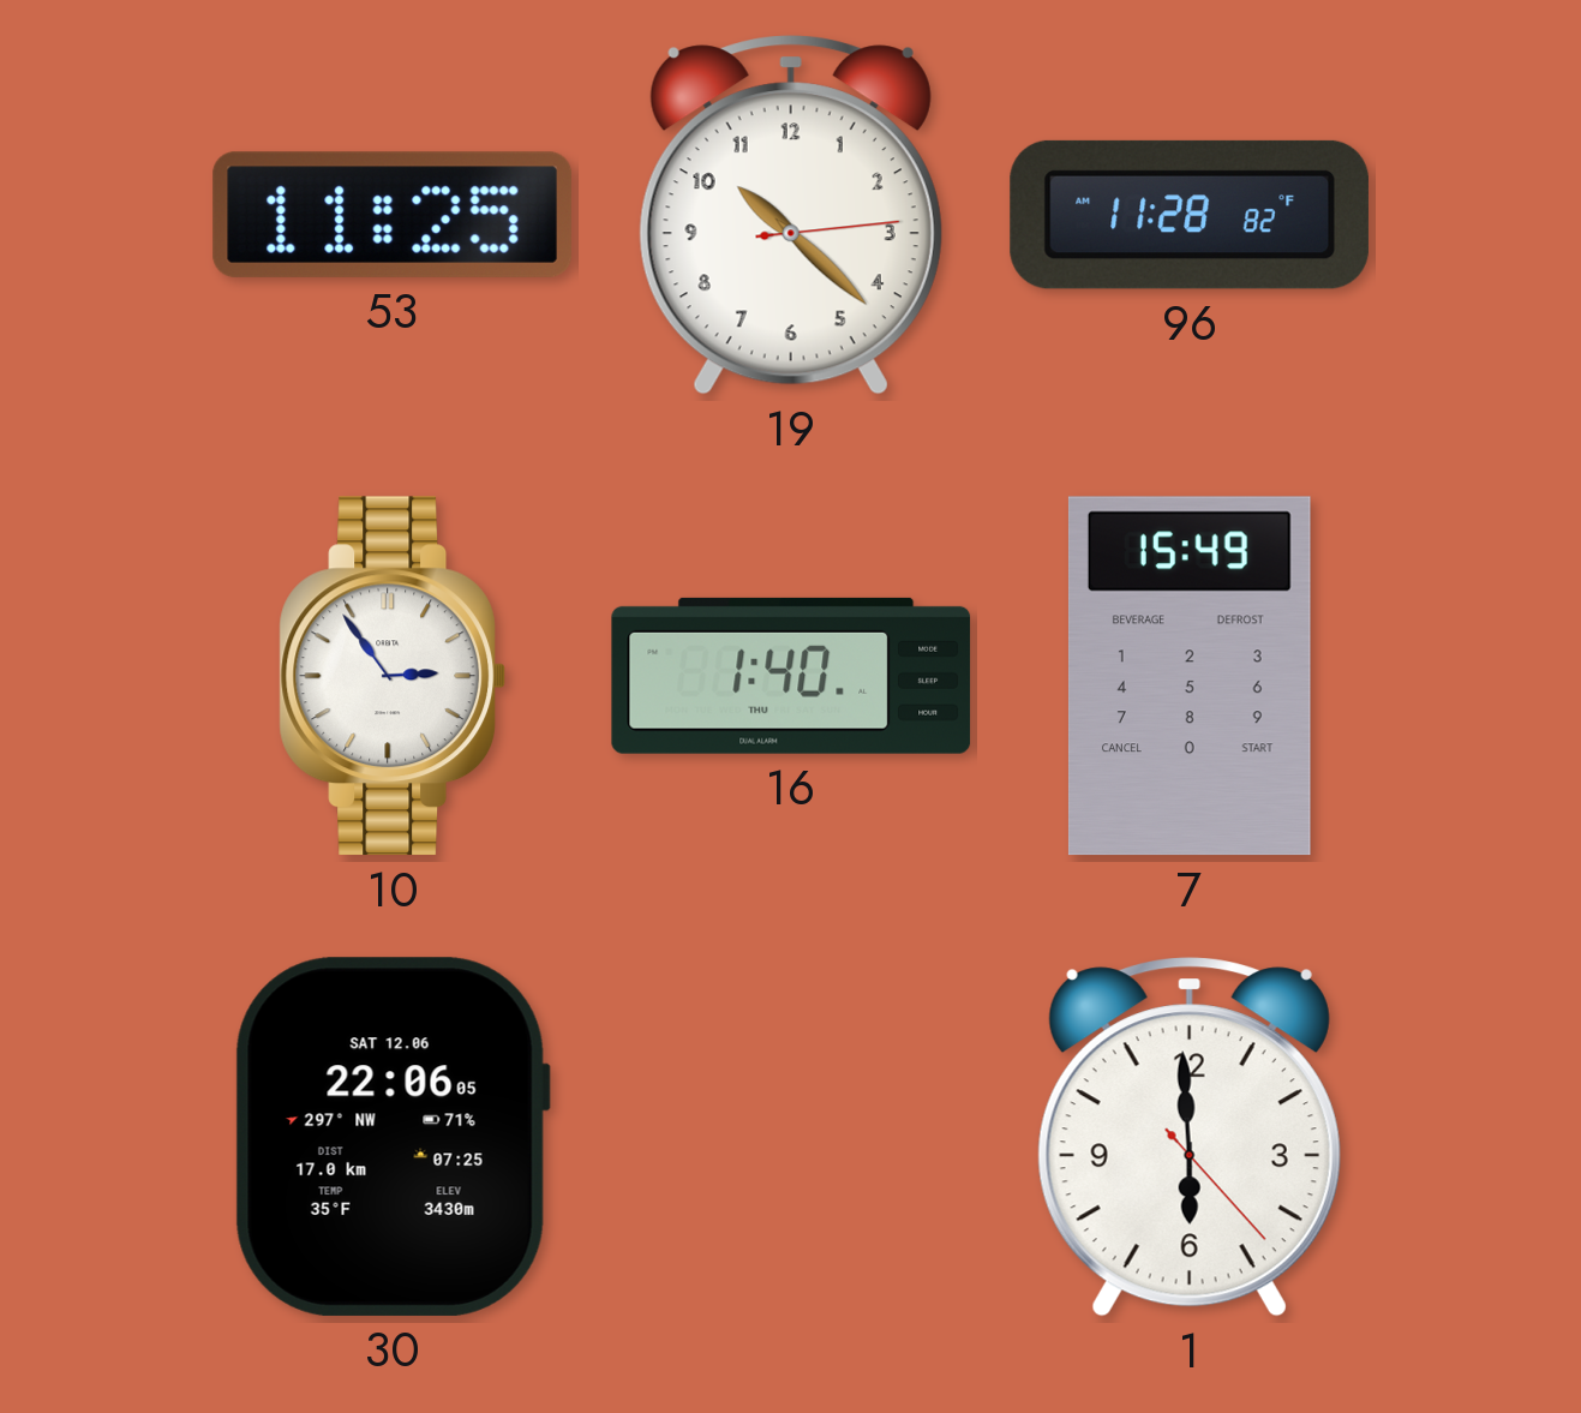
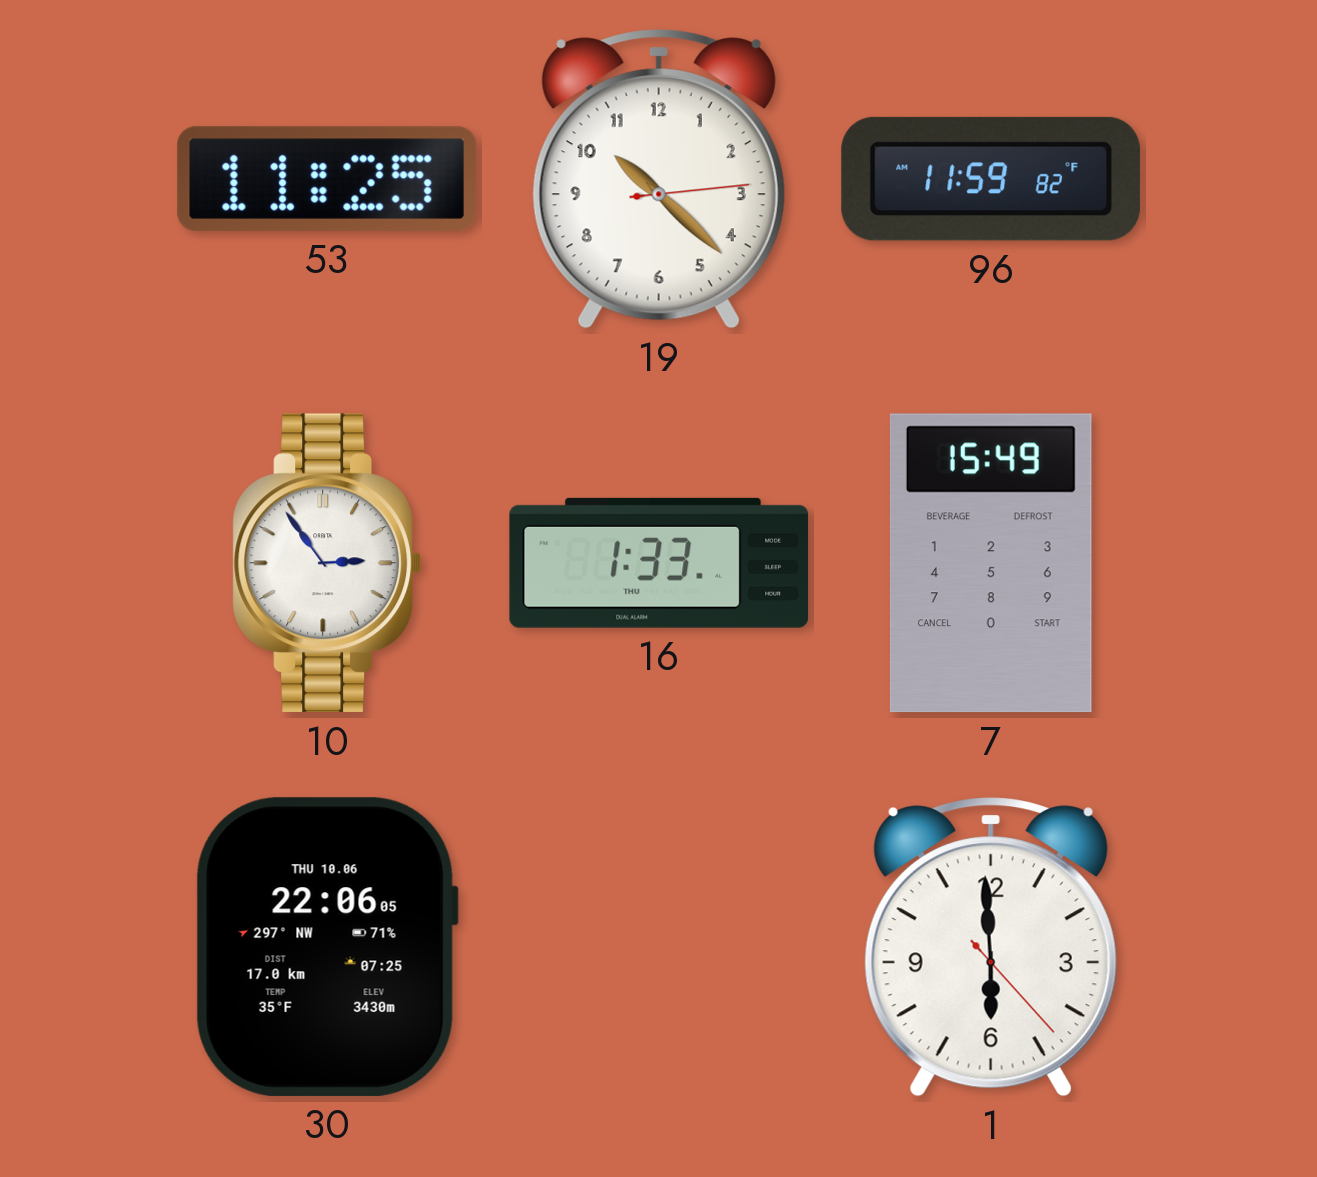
96: 11:28 -> 11:59
16: 1:40 -> 1:33
30 date: SAT 12.06 -> THU 10.06
